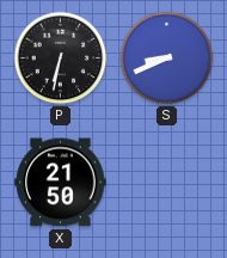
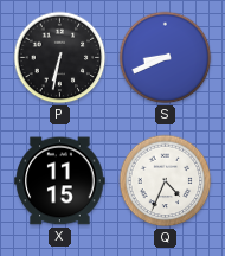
X: 21:50 -> 11:15
Q: none -> 4:34
